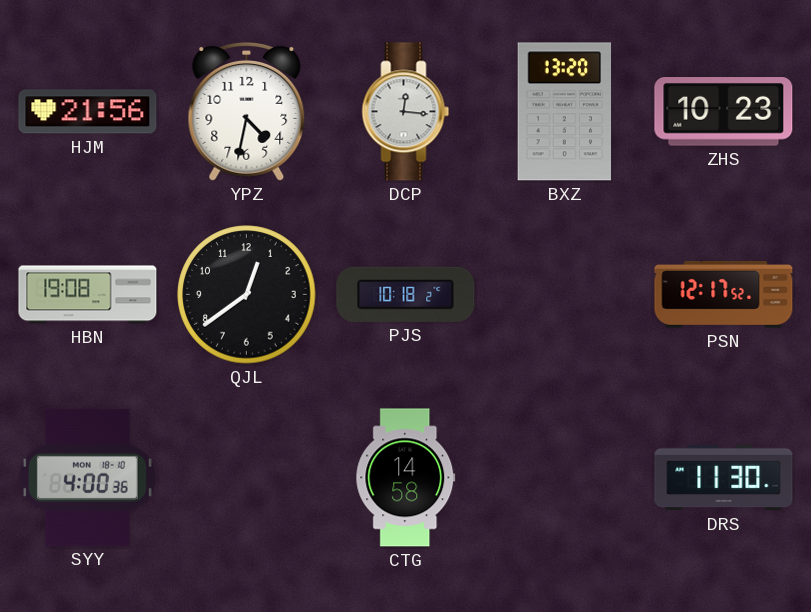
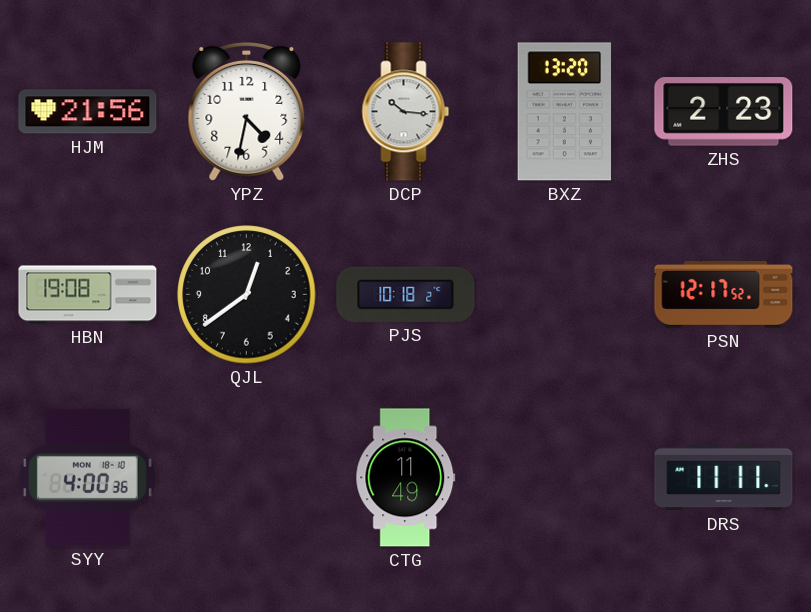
DCP: 12:16 -> 10:16
ZHS: 10:23 -> 2:23
CTG: 14:58 -> 11:49
DRS: 11:30 -> 11:11
